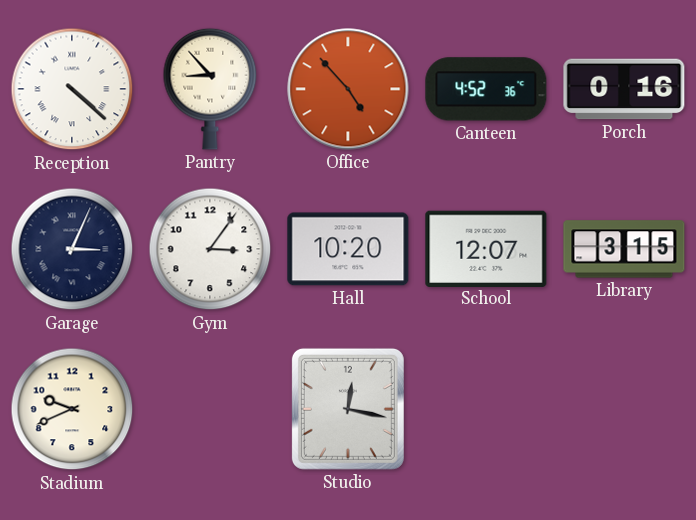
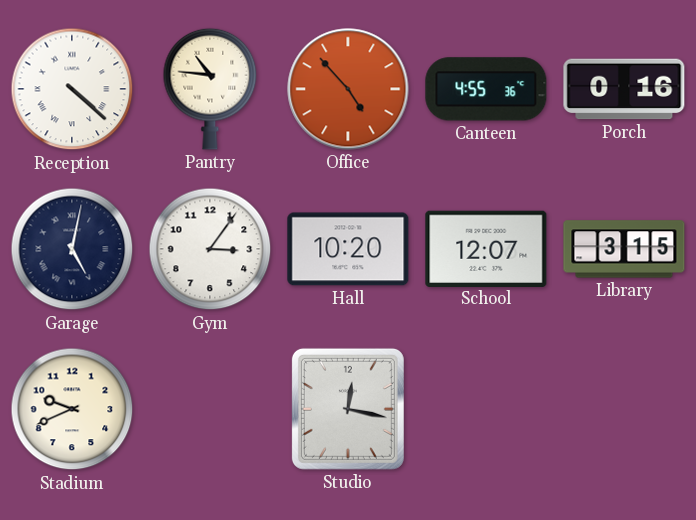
Pantry: 8:53 -> 10:46
Canteen: 4:52 -> 4:55
Garage: 3:04 -> 5:02
